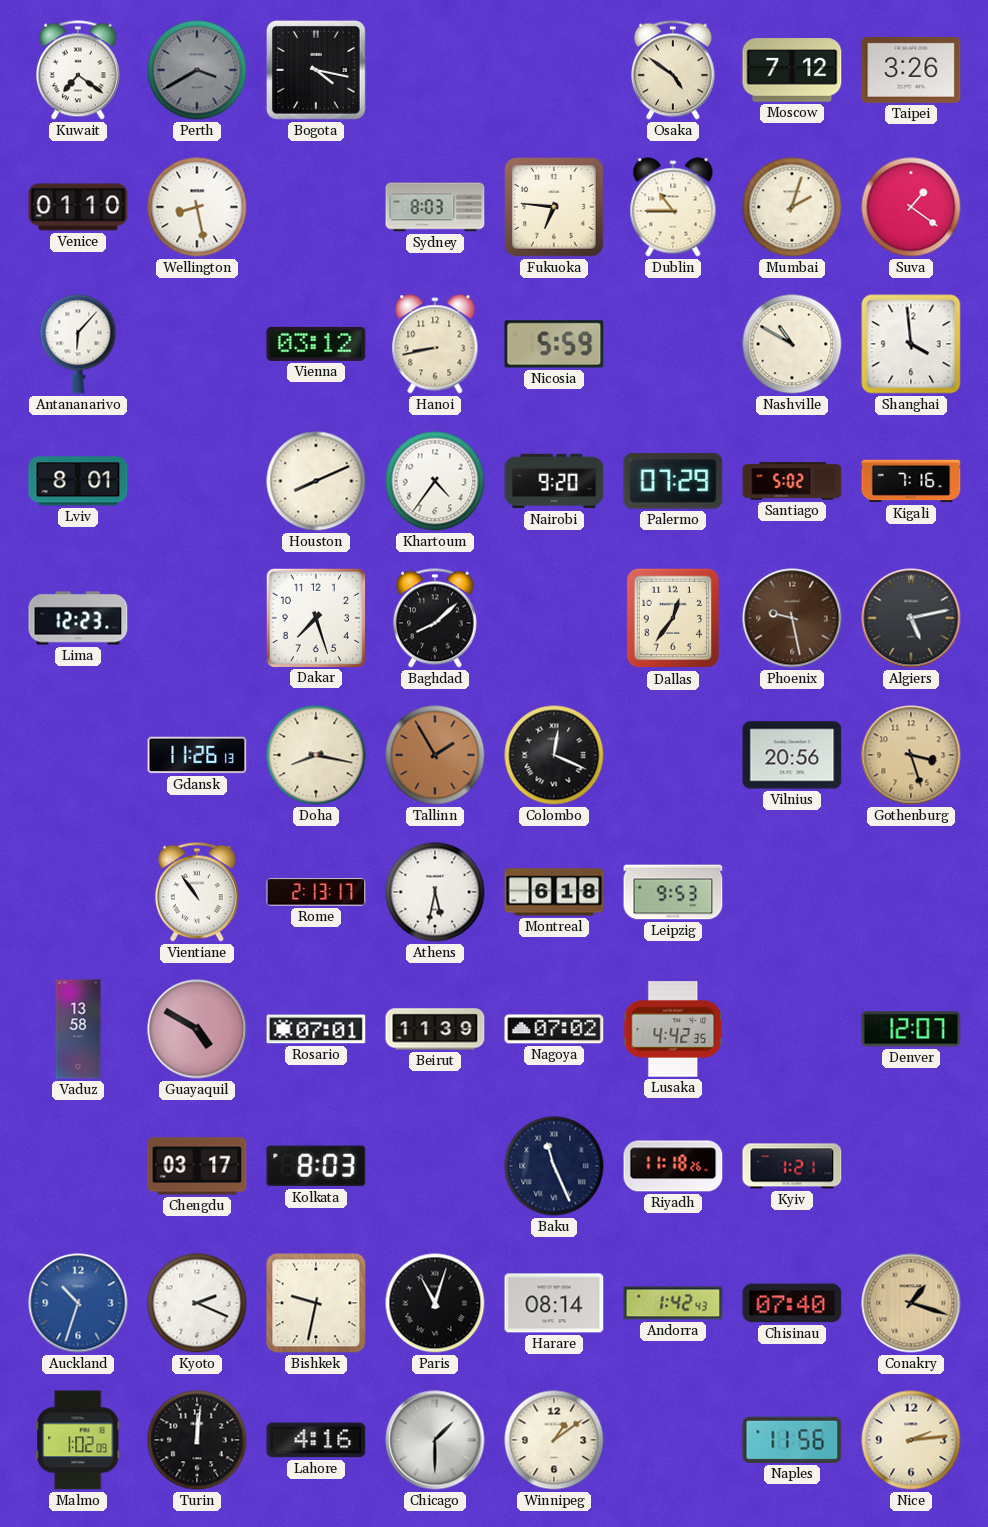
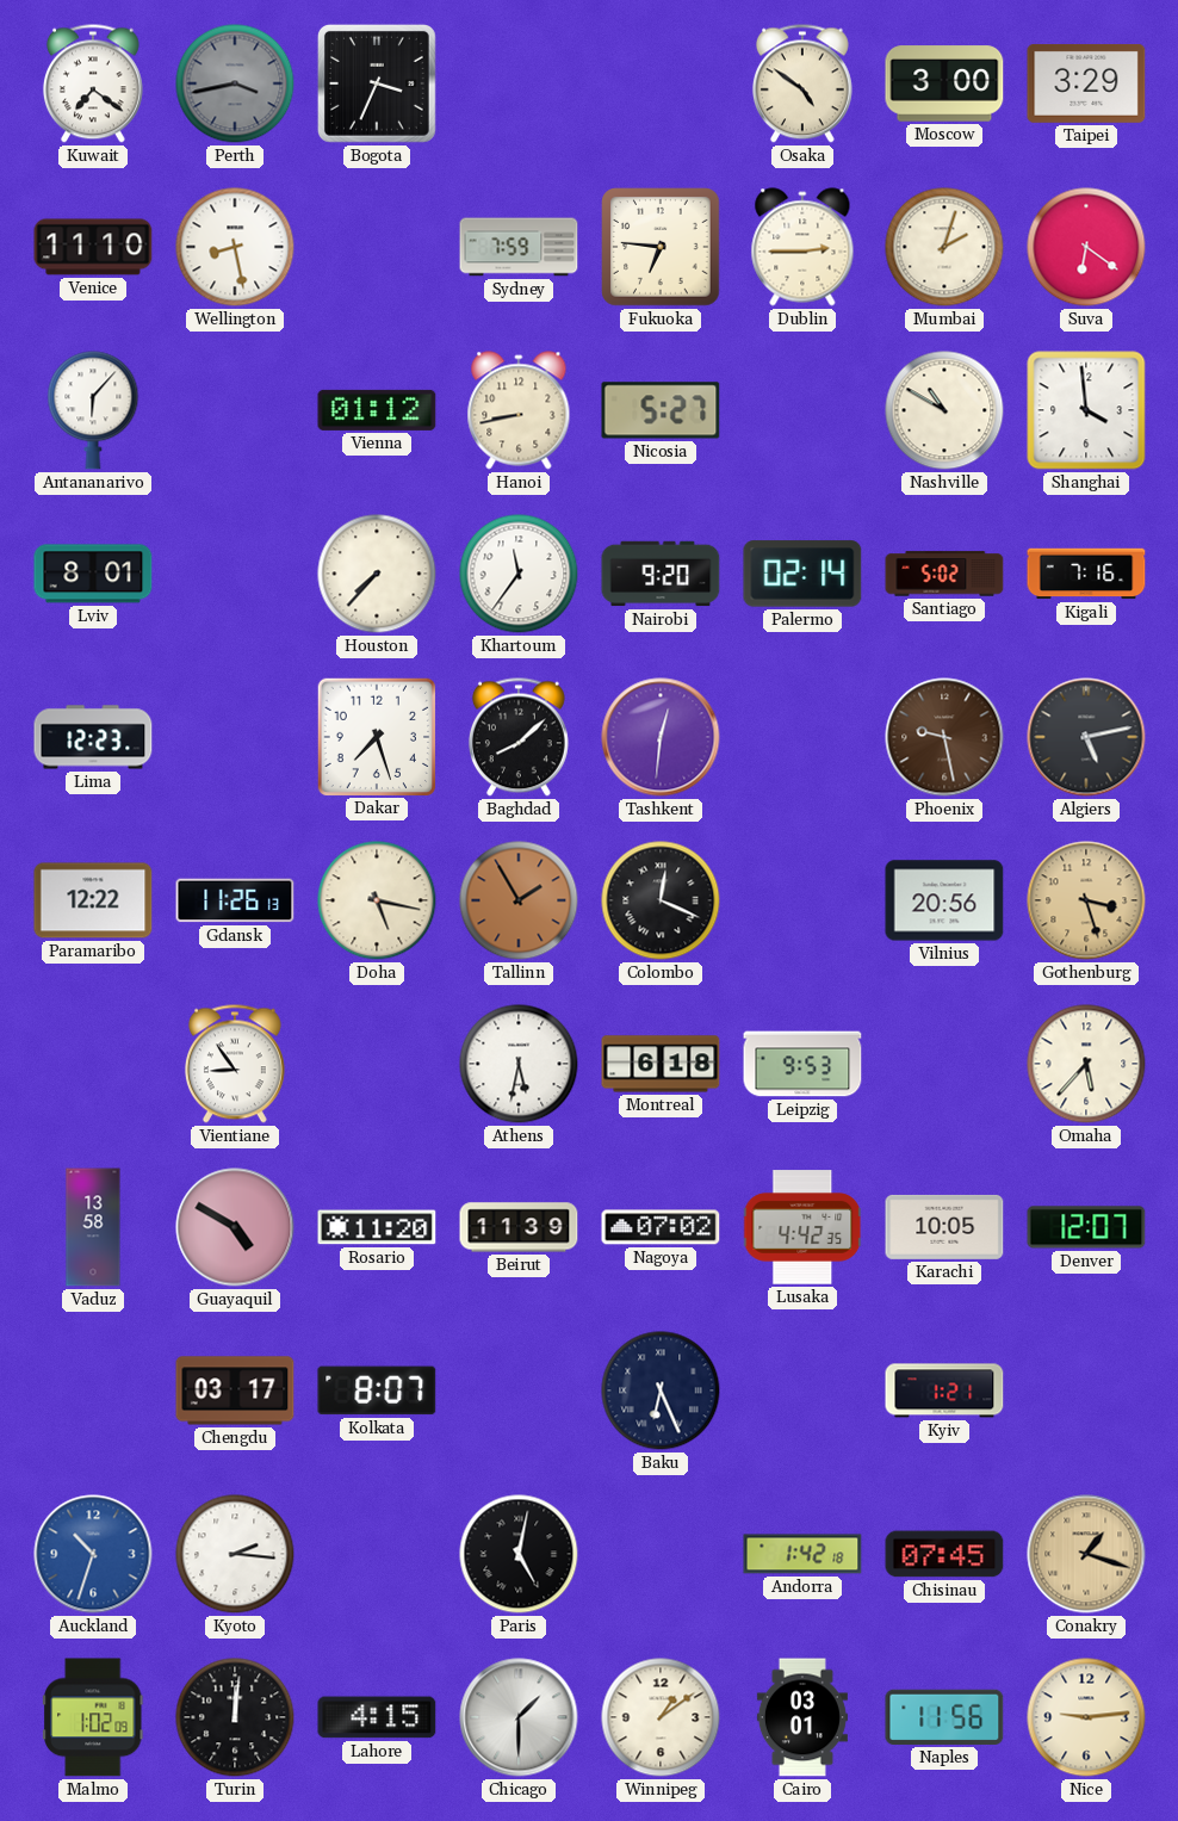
Perth: 3:40 -> 3:43
Bogota: 4:17 -> 3:34
Moscow: 7:12 -> 3:00
Taipei: 3:26 -> 3:29
Venice: 01:10 -> 11:10
Sydney: 8:03 -> 7:59
Dublin: 10:45 -> 2:45
Suva: 1:21 -> 6:21
Vienna: 03:12 -> 01:12
Nicosia: 5:59 -> 5:27
Houston: 8:11 -> 7:37
Khartoum: 4:36 -> 11:36
Palermo: 07:29 -> 02:14
Tashkent: none -> 12:31
Dallas: 12:36 -> none
Paramaribo: none -> 12:22
Doha: 8:17 -> 5:17
Vientiane: 10:54 -> 8:54
Rome: 2:13 -> none
Omaha: none -> 5:37
Rosario: 07:01 -> 11:20
Karachi: none -> 10:05
Kolkata: 8:03 -> 8:07
Baku: 11:26 -> 6:26
Riyadh: 11:18 -> none
Kyoto: 2:19 -> 2:16
Bishkek: 9:32 -> none
Paris: 11:03 -> 5:02
Harare: 08:14 -> none
Andorra: 1:42:43 -> 1:42:18
Chisinau: 07:40 -> 07:45
Lahore: 4:16 -> 4:15
Cairo: none -> 03:01
Nice: 2:14 -> 9:14
